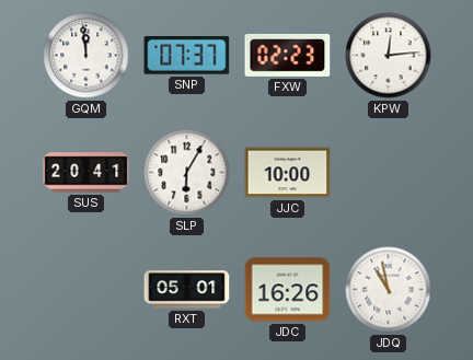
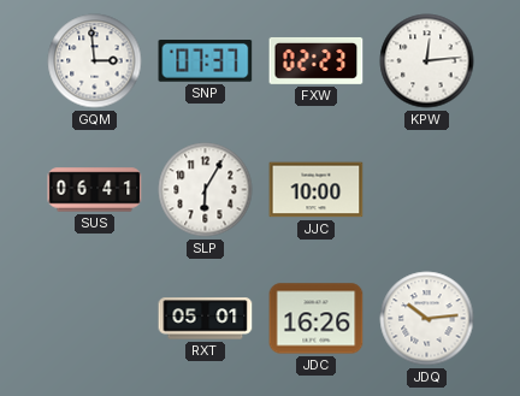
GQM: 11:59 -> 2:59
SUS: 20:41 -> 06:41
JDQ: 10:58 -> 10:14
